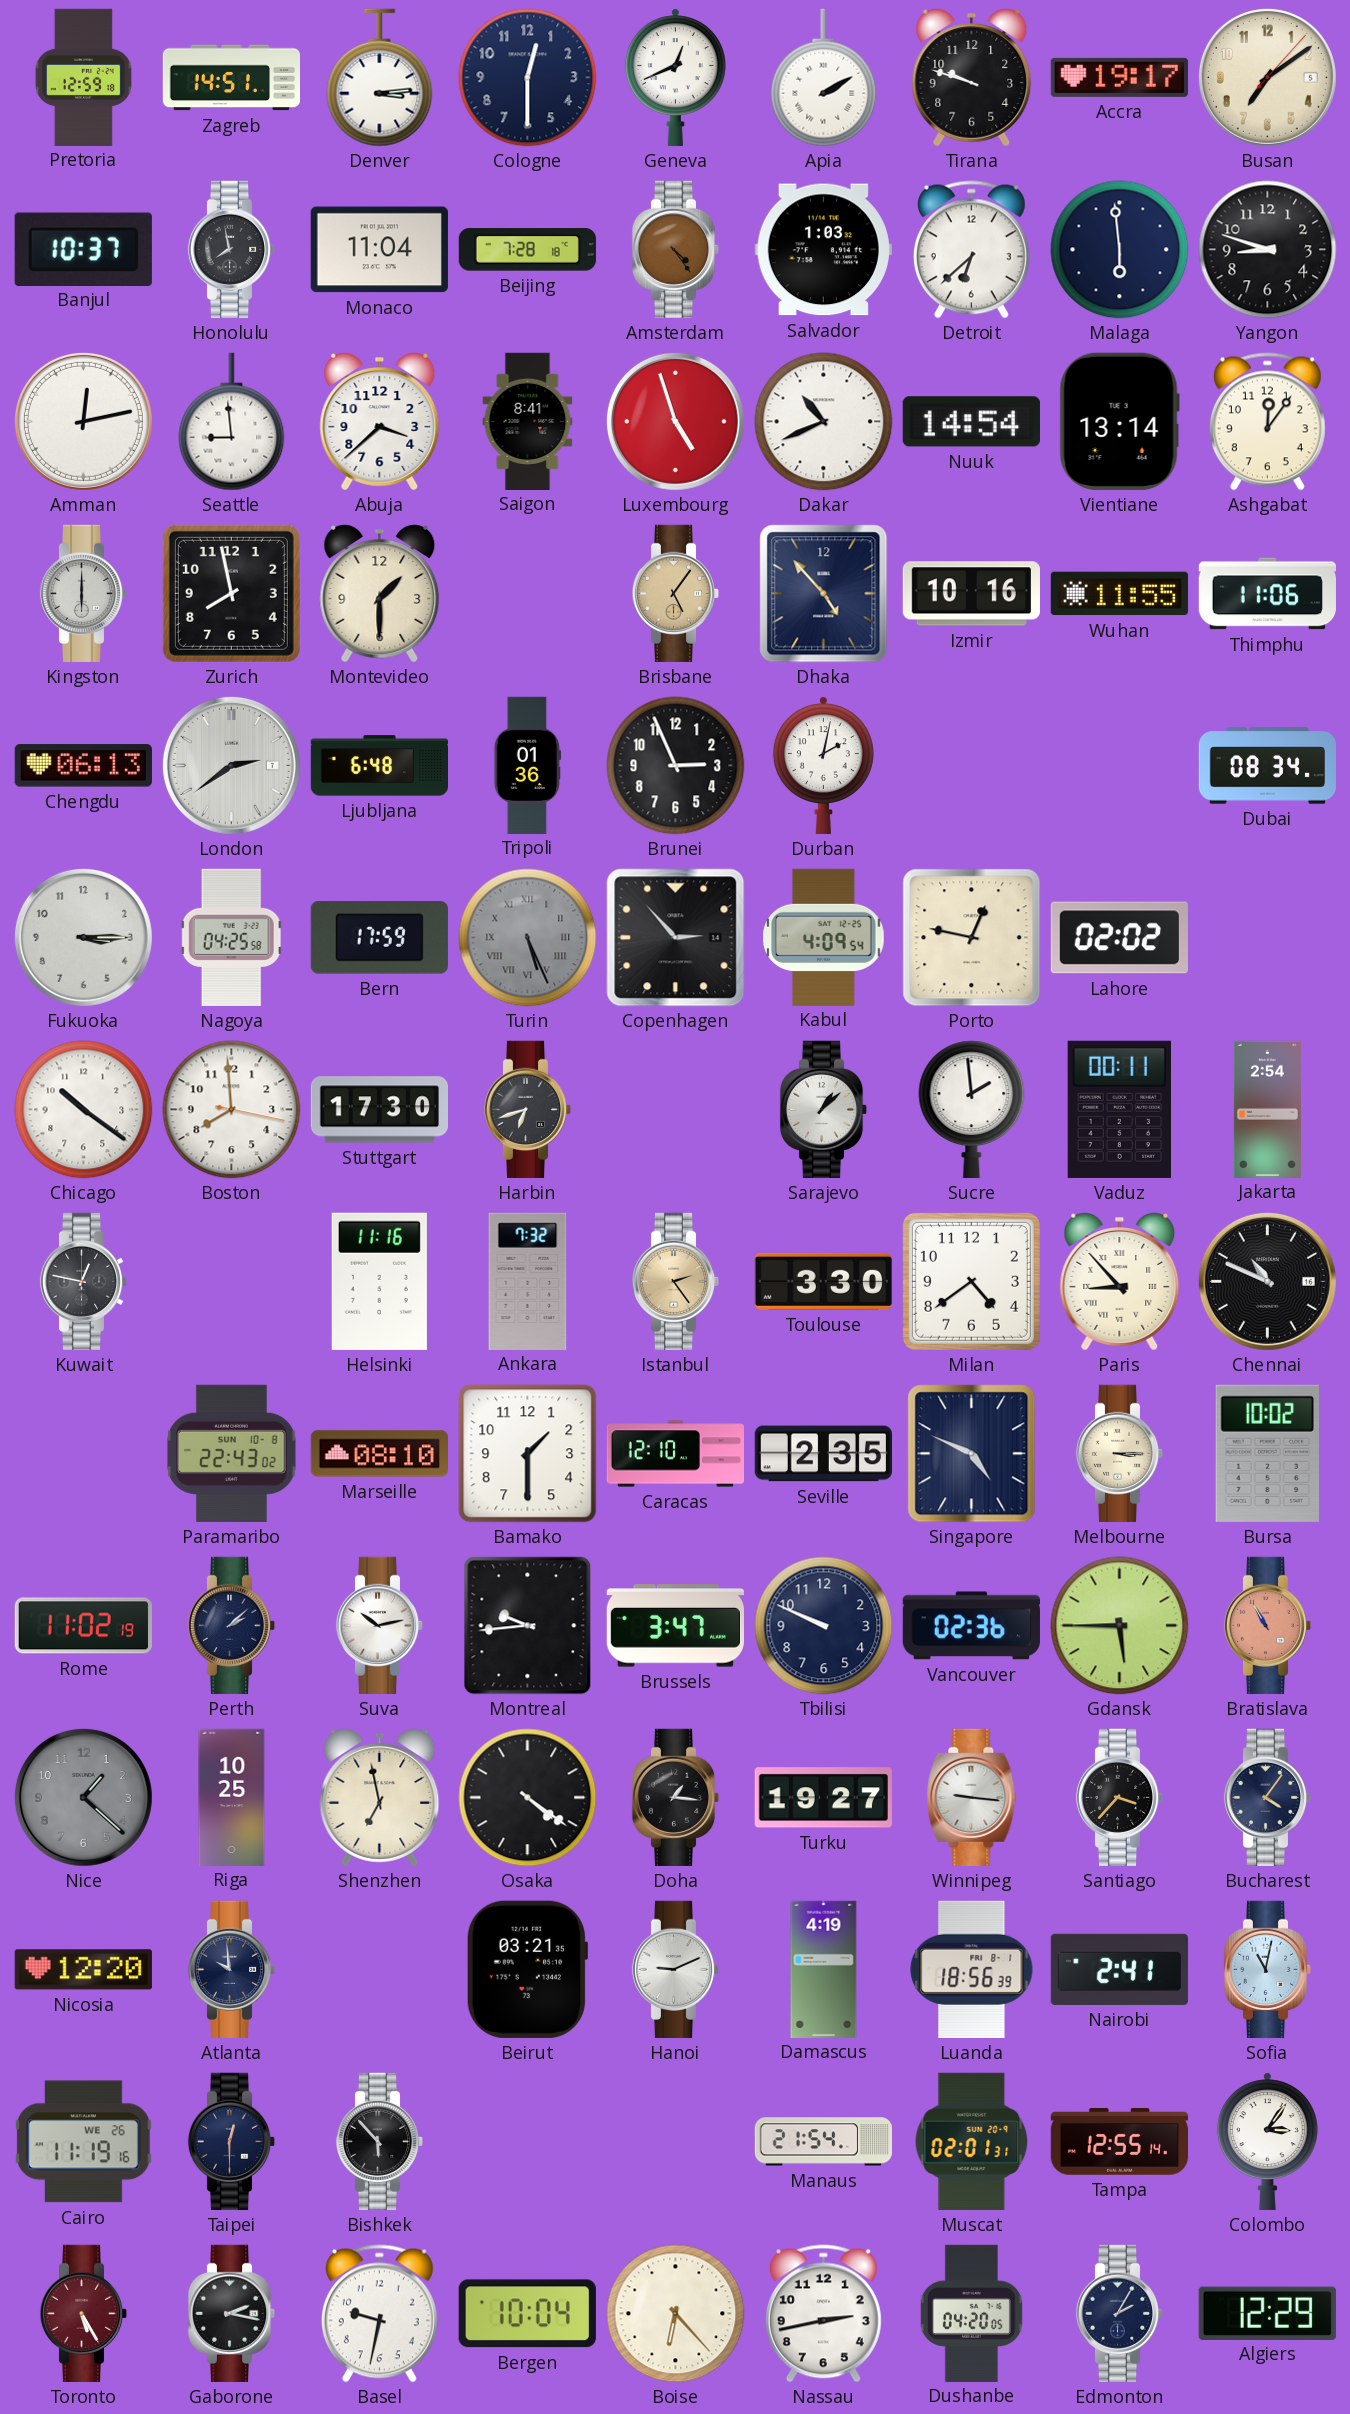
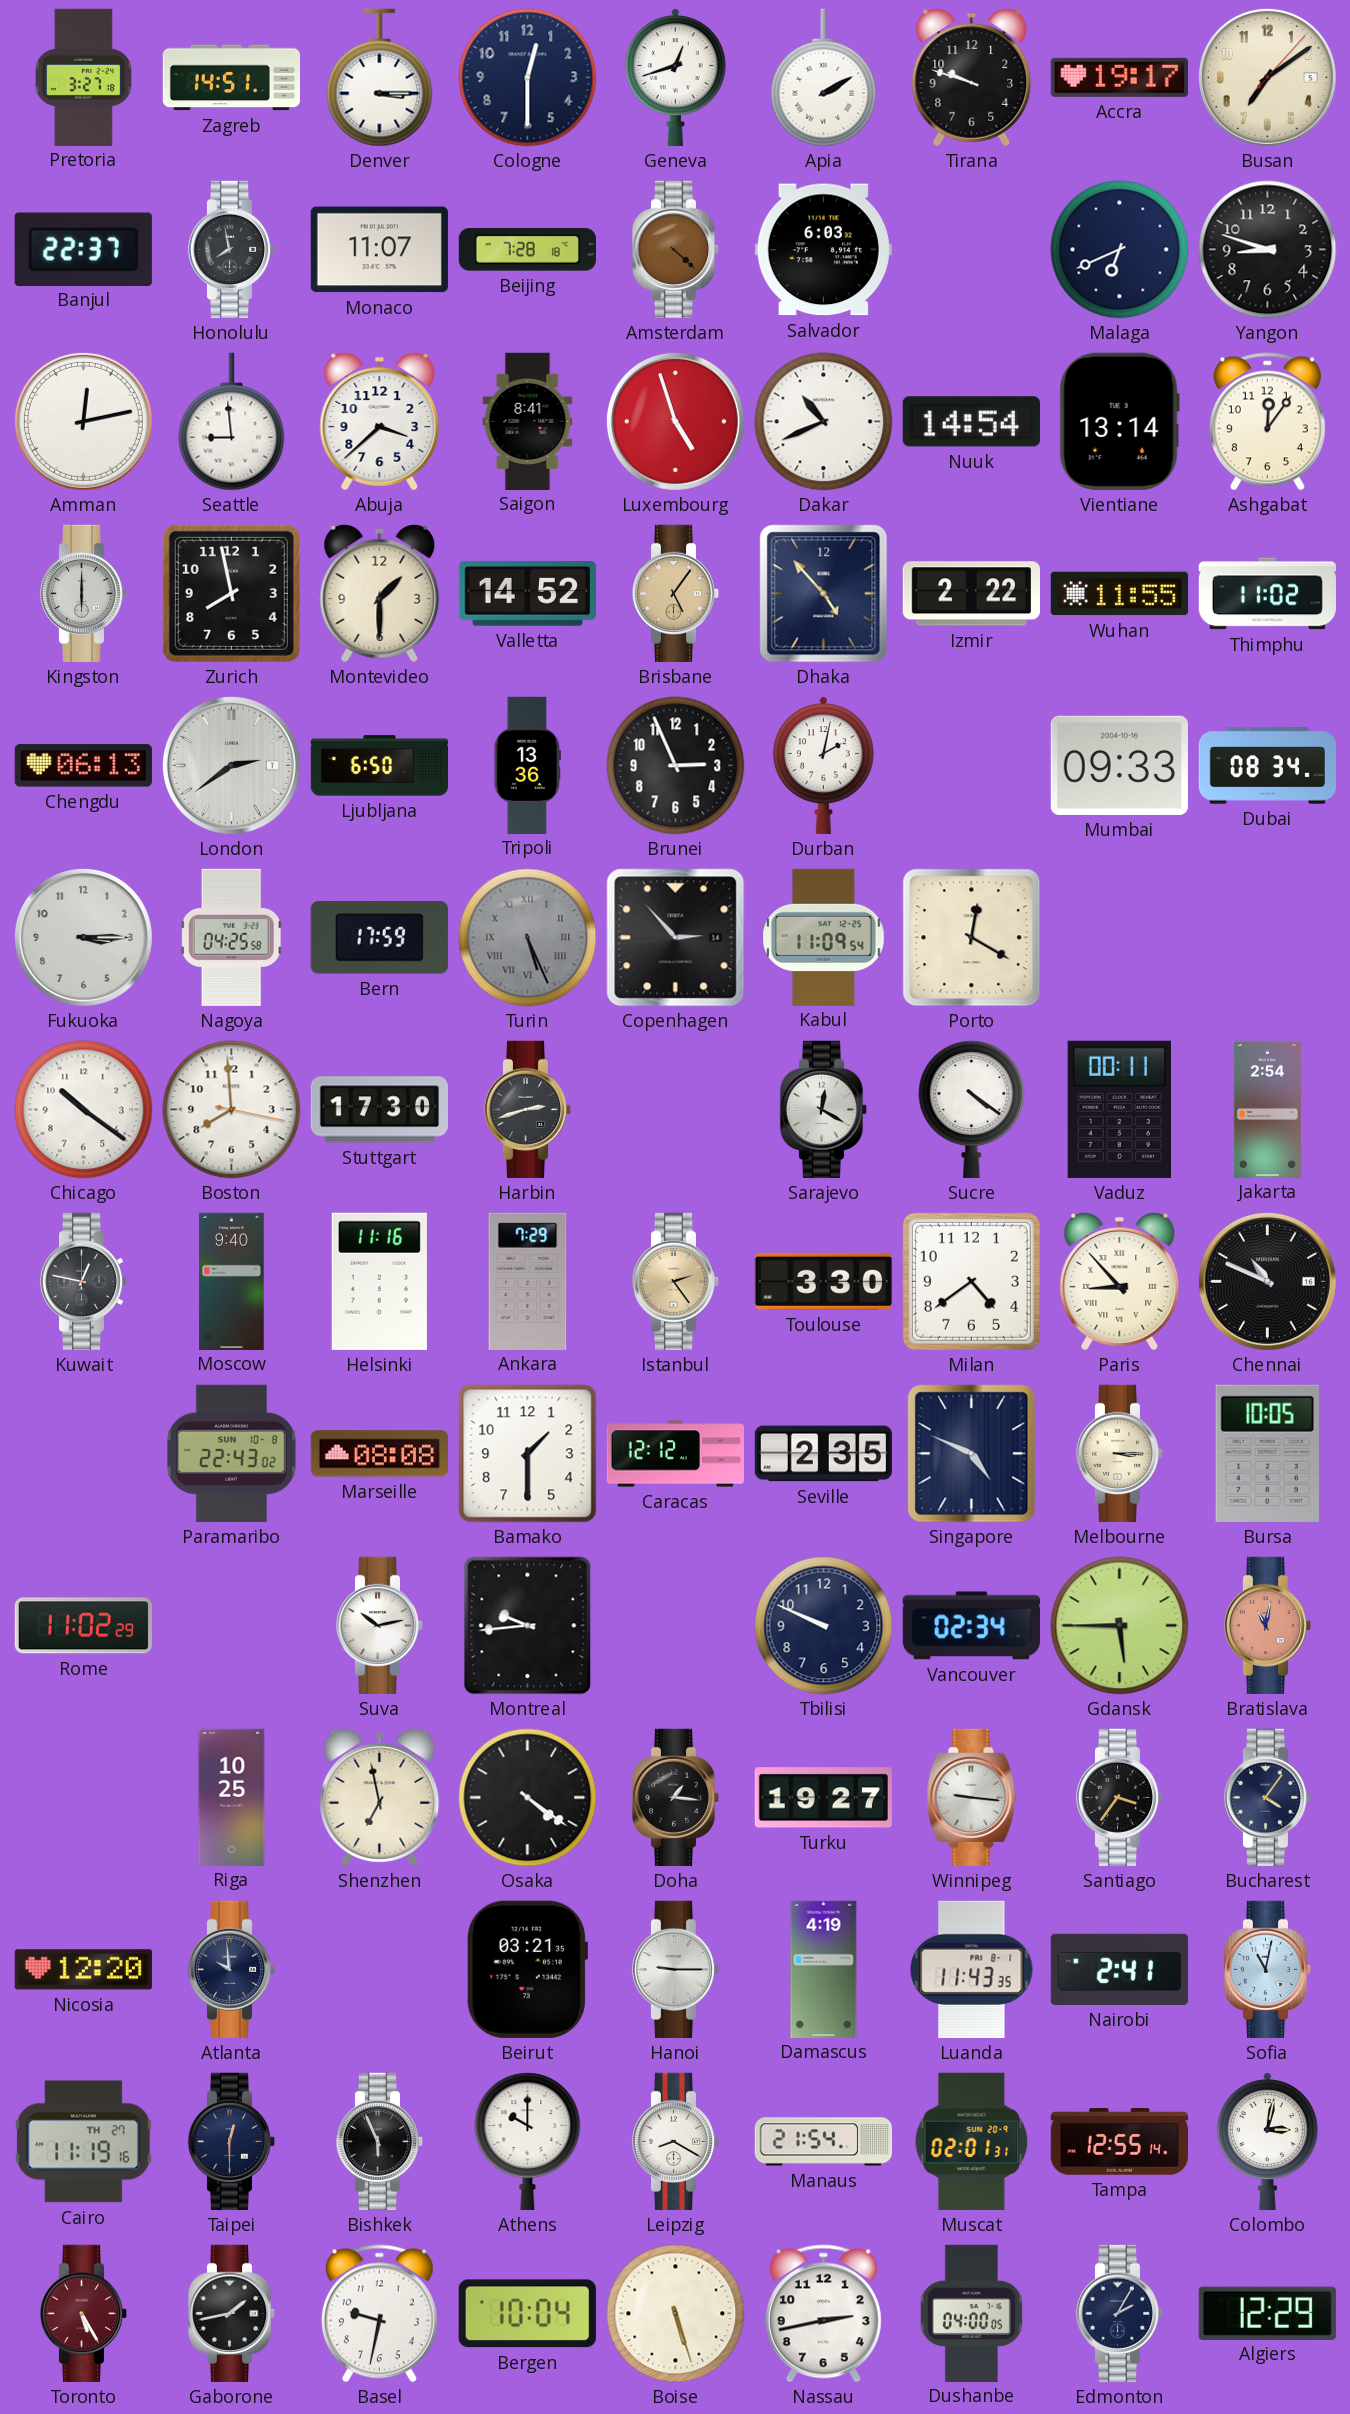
Pretoria: 12:59 -> 3:27
Denver: 3:14 -> 3:15
Geneva: 12:41 -> 12:42
Banjul: 10:37 -> 22:37
Monaco: 11:04 -> 11:07
Amsterdam: 4:24 -> 4:22
Salvador: 1:03 -> 6:03
Detroit: 6:38 -> none
Malaga: 5:59 -> 6:41
Valletta: none -> 14:52
Izmir: 10:16 -> 2:22
Thimphu: 11:06 -> 11:02
Ljubljana: 6:48 -> 6:50
Tripoli: 01:36 -> 13:36
Mumbai: none -> 09:33
Kabul: 4:09 -> 11:09
Porto: 12:47 -> 12:20
Lahore: 02:02 -> none
Harbin: 6:42 -> 2:42
Sarajevo: 1:08 -> 12:20
Sucre: 1:59 -> 4:21
Moscow: none -> 9:40
Ankara: 7:32 -> 7:29
Marseille: 08:10 -> 08:08
Caracas: 12:10 -> 12:12
Bursa: 10:02 -> 10:05
Rome: 11:02:19 -> 11:02:29
Perth: 2:08 -> none
Brussels: 3:47 -> none
Vancouver: 02:36 -> 02:34
Bratislava: 10:55 -> 11:02
Nice: 1:22 -> none
Santiago: 3:37 -> 3:36
Hanoi: 9:11 -> 9:15
Luanda: 18:56 -> 11:43
Cairo date: WE 26 -> TH 27
Bishkek: 5:53 -> 5:56
Athens: none -> 10:00
Leipzig: none -> 8:20
Colombo: 3:06 -> 3:02
Gaborone: 2:17 -> 1:43
Boise: 6:23 -> 5:27
Dushanbe: 04:20 -> 04:00
